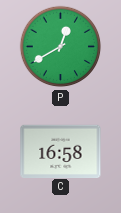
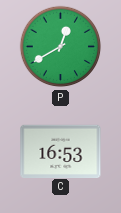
C: 16:58 -> 16:53
